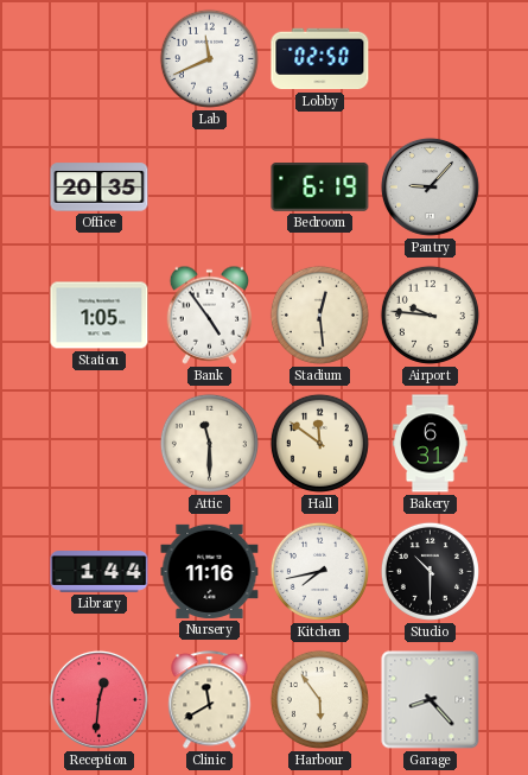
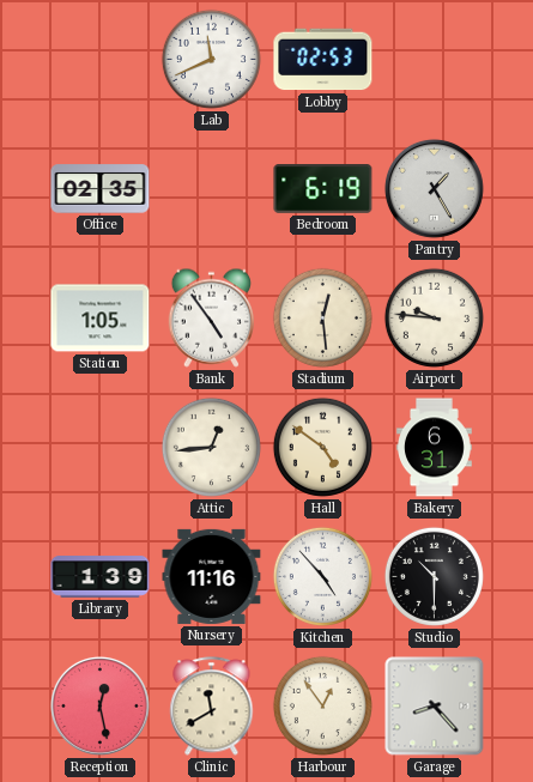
Lobby: 02:50 -> 02:53
Office: 20:35 -> 02:35
Pantry: 9:07 -> 1:25
Attic: 11:30 -> 12:44
Hall: 11:51 -> 4:51
Library: 1:44 -> 1:39
Kitchen: 7:43 -> 4:53
Reception: 12:31 -> 12:28
Harbour: 5:54 -> 12:54
